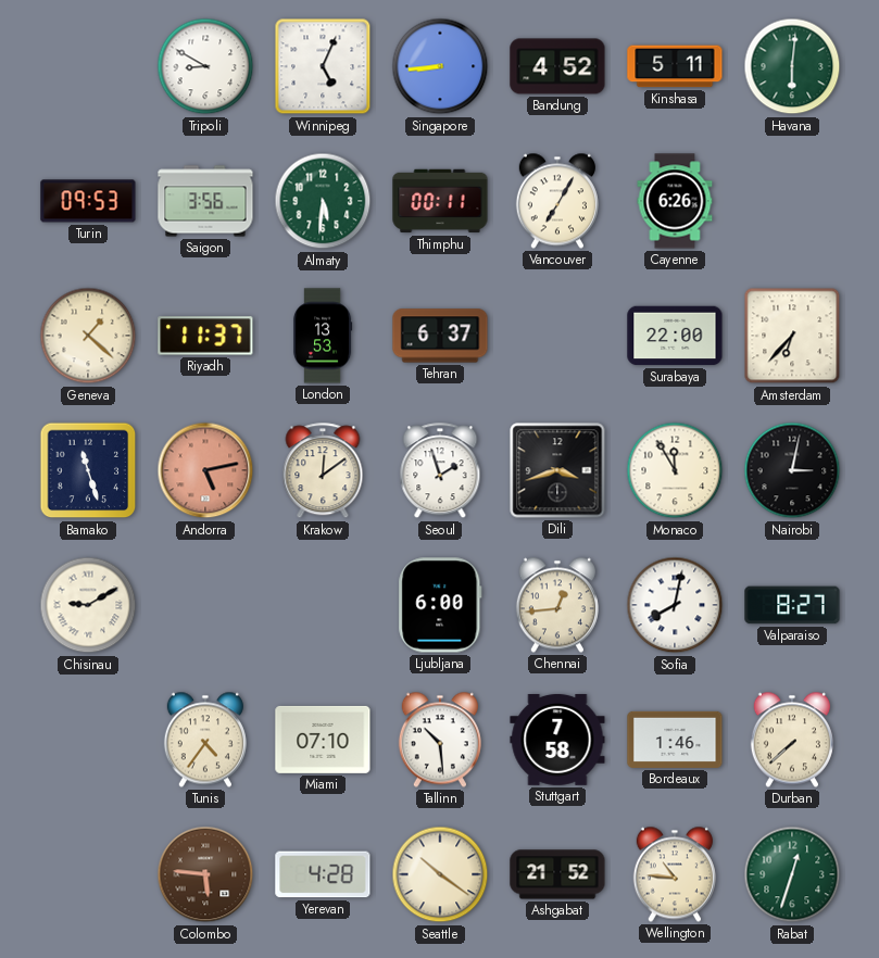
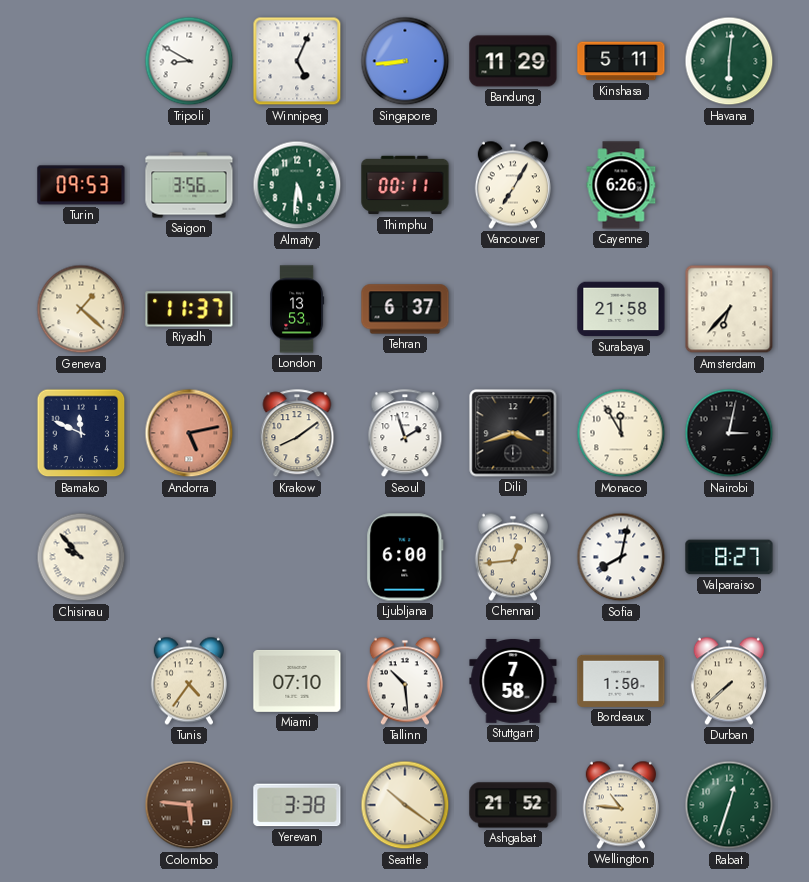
Bandung: 4:52 -> 11:29
Surabaya: 22:00 -> 21:58
Bamako: 11:27 -> 11:49
Krakow: 12:09 -> 8:09
Chisinau: 9:10 -> 9:53
Bordeaux: 1:46 -> 1:50
Yerevan: 4:28 -> 3:38
